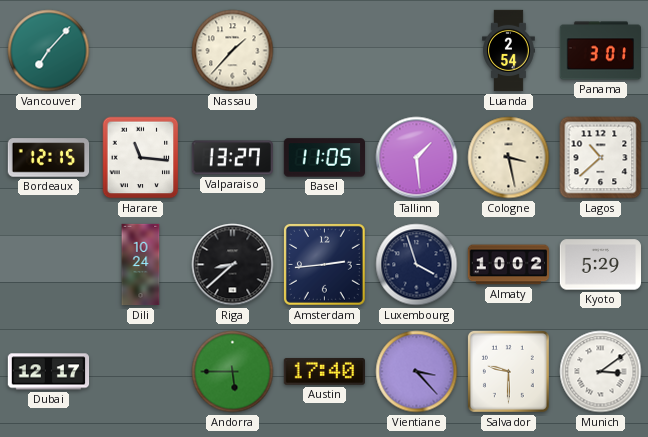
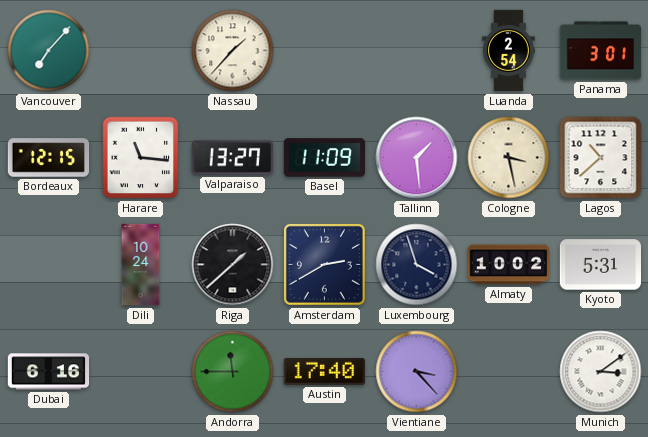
Basel: 11:05 -> 11:09
Riga: 8:38 -> 1:38
Amsterdam: 2:44 -> 2:40
Kyoto: 5:29 -> 5:31
Dubai: 12:17 -> 6:16
Andorra: 5:45 -> 11:45
Salvador: 9:30 -> none
